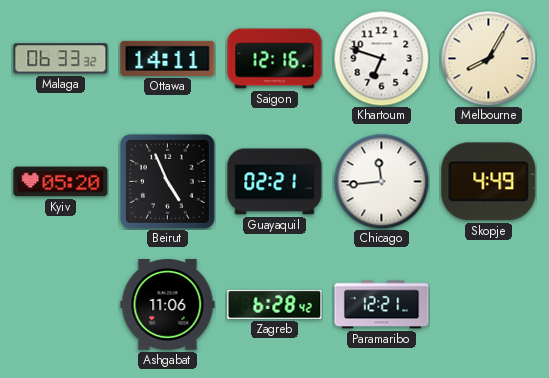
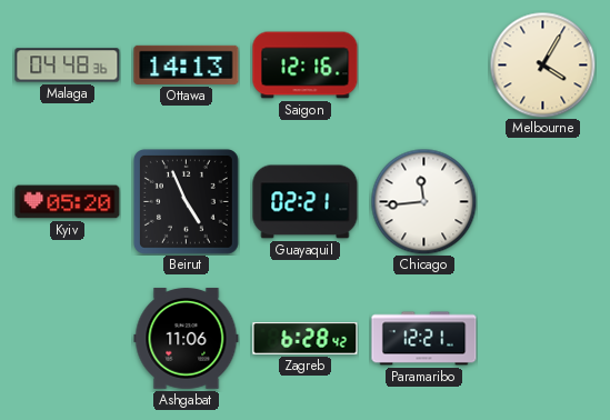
Malaga: 06:33 -> 04:48
Ottawa: 14:11 -> 14:13
Khartoum: 6:48 -> none
Melbourne: 8:05 -> 4:05
Skopje: 4:49 -> none
